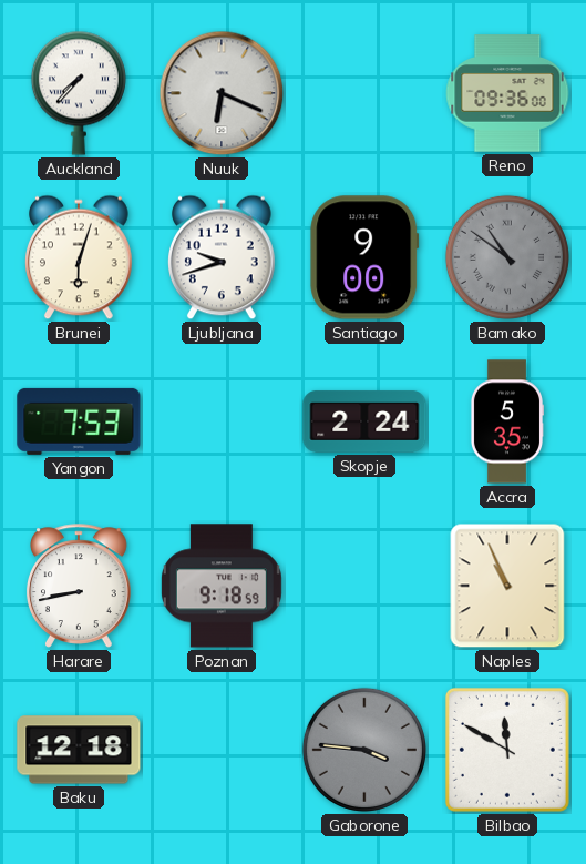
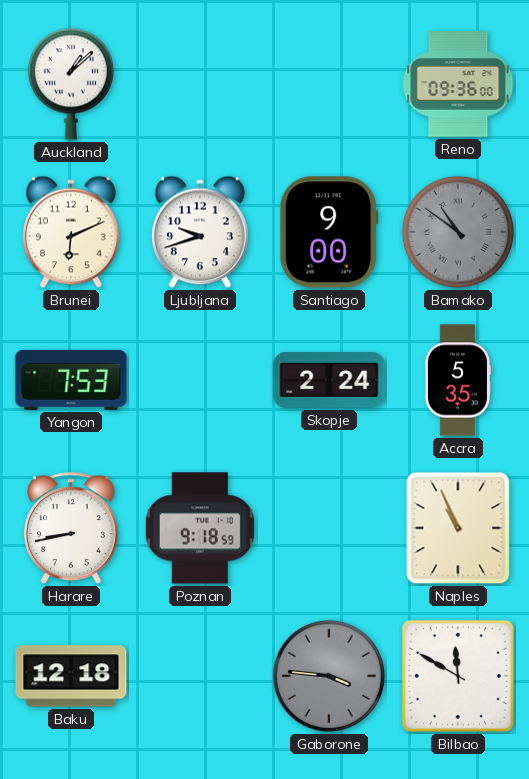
Auckland: 7:37 -> 1:08
Nuuk: 6:19 -> none
Brunei: 6:03 -> 6:11
